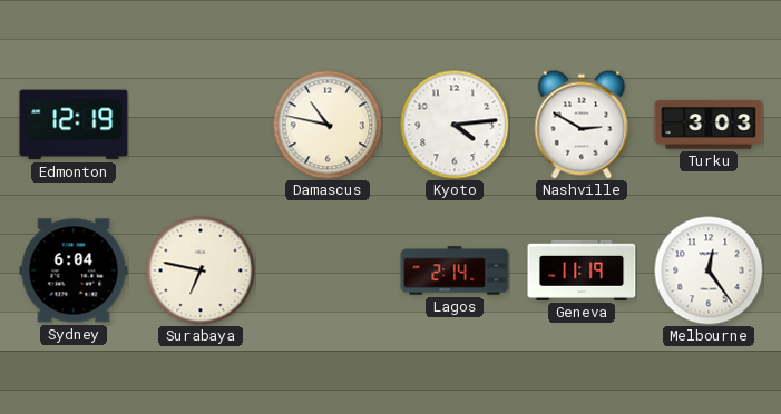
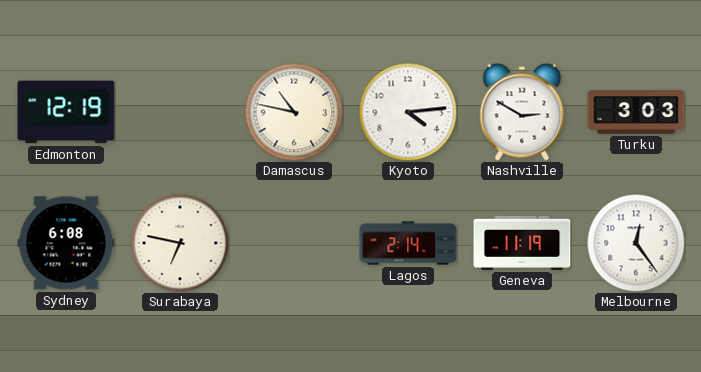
Sydney: 6:04 -> 6:08
